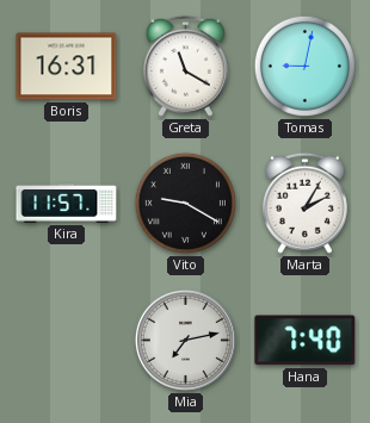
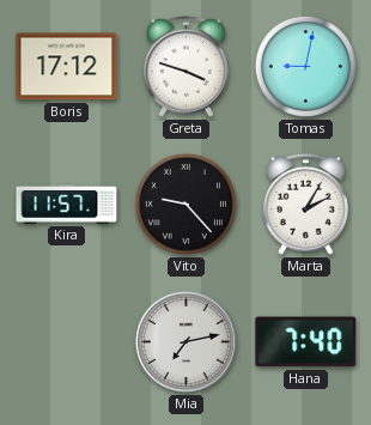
Boris: 16:31 -> 17:12
Greta: 11:20 -> 3:48
Vito: 9:20 -> 9:23
